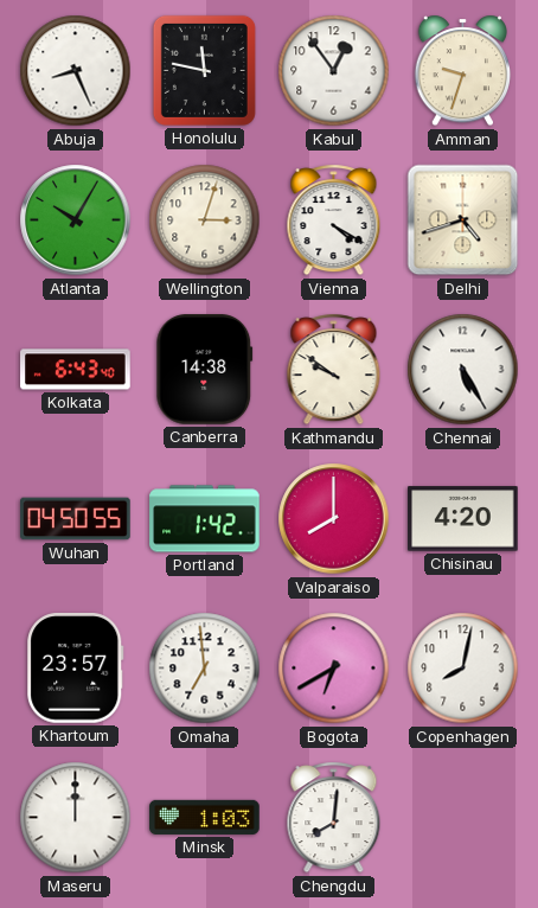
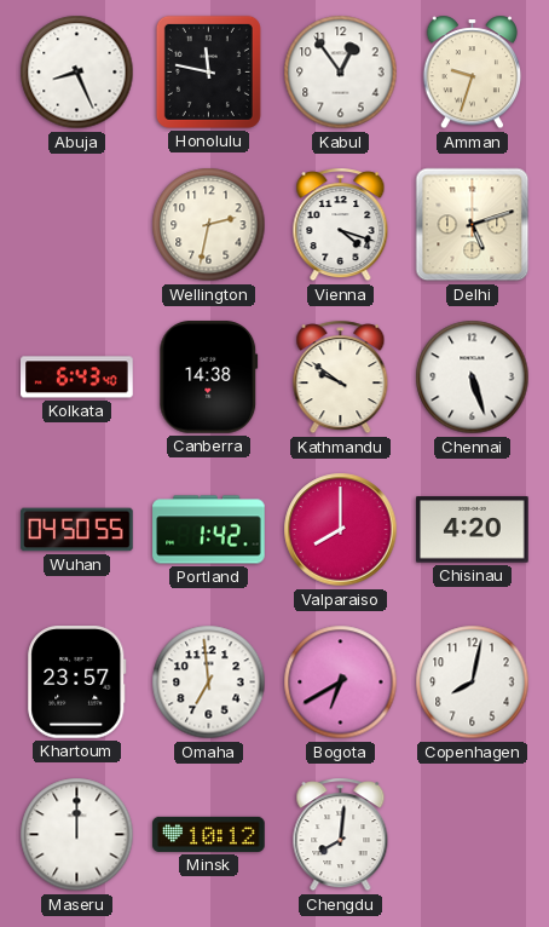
Atlanta: 10:05 -> none
Wellington: 3:03 -> 2:32
Vienna: 4:20 -> 4:18
Delhi: 4:42 -> 5:12
Chennai: 5:25 -> 5:27
Minsk: 1:03 -> 10:12
